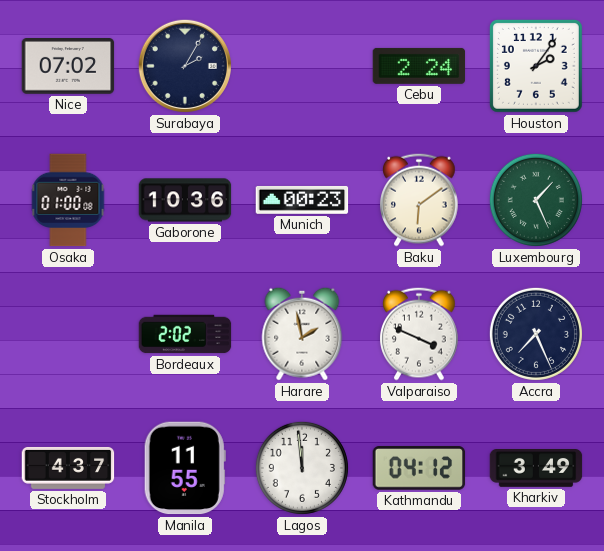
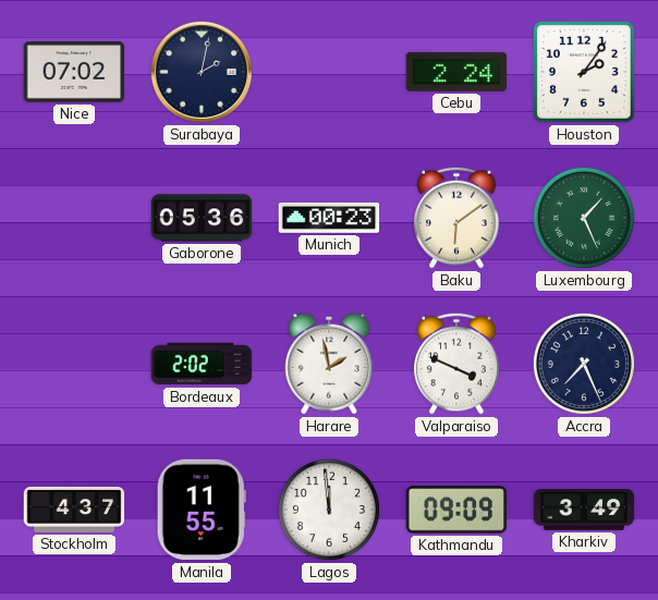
Surabaya: 2:05 -> 2:02
Osaka: 01:00 -> none
Gaborone: 10:36 -> 05:36
Kathmandu: 04:12 -> 09:09
